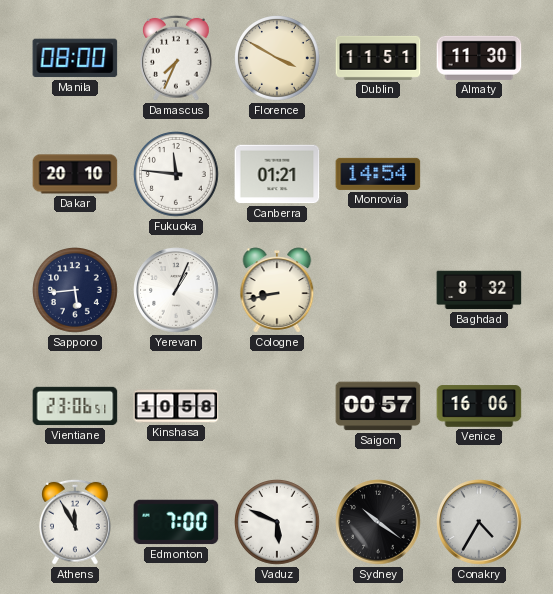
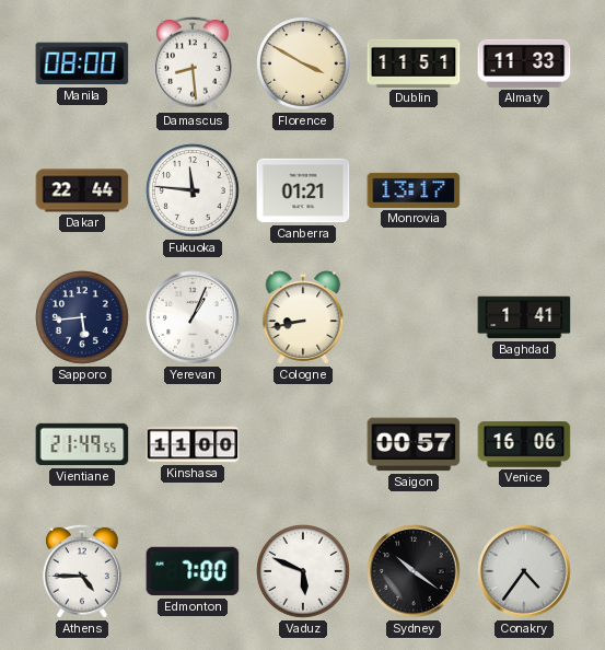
Damascus: 7:34 -> 8:29
Almaty: 11:30 -> 11:33
Dakar: 20:10 -> 22:44
Monrovia: 14:54 -> 13:17
Baghdad: 8:32 -> 1:41
Vientiane: 23:06 -> 21:49
Kinshasa: 10:58 -> 11:00
Athens: 11:55 -> 4:45
Conakry: 4:35 -> 4:36
